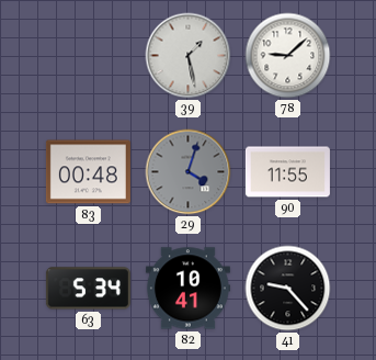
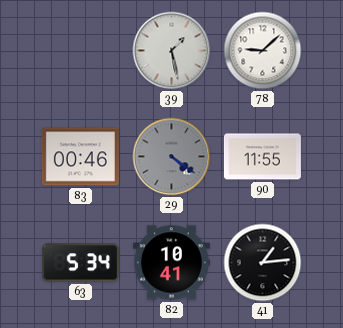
83: 00:48 -> 00:46
29: 4:03 -> 4:21
41: 9:23 -> 1:14
